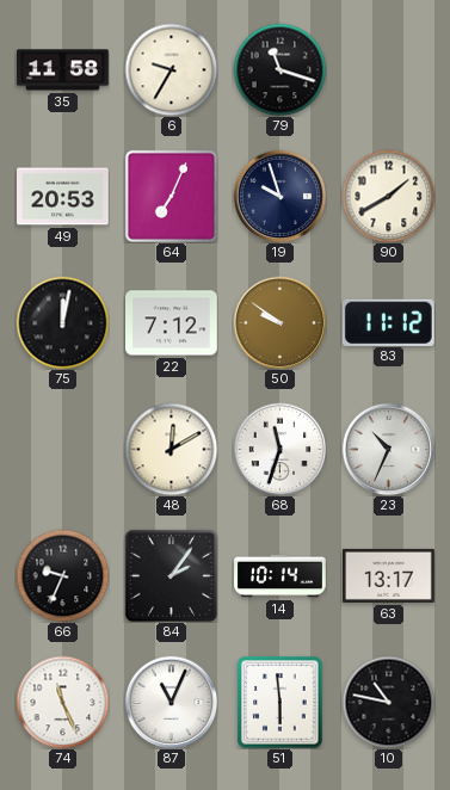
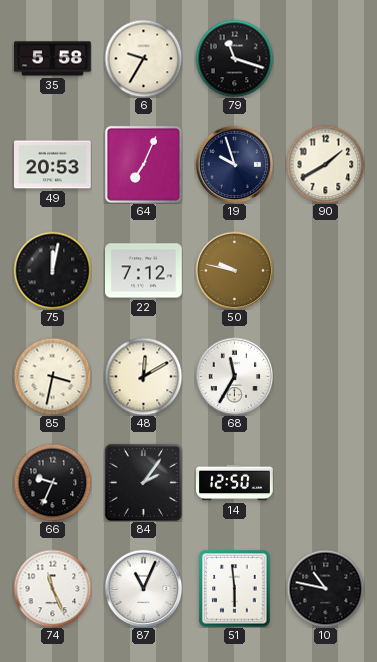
35: 11:58 -> 5:58
50: 9:51 -> 9:47
83: 11:12 -> none
85: none -> 3:32
68: 11:33 -> 11:35
23: 10:34 -> none
14: 10:14 -> 12:50
63: 13:17 -> none
